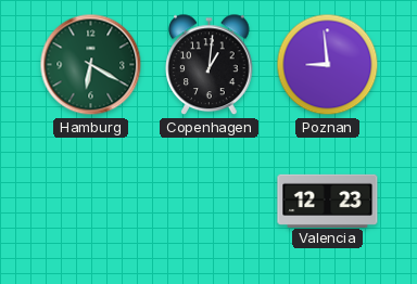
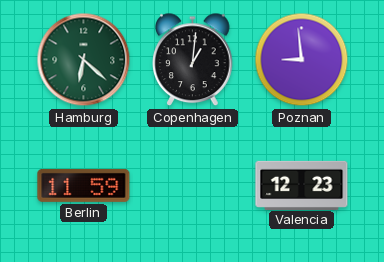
Hamburg: 6:20 -> 6:22
Berlin: none -> 11:59
